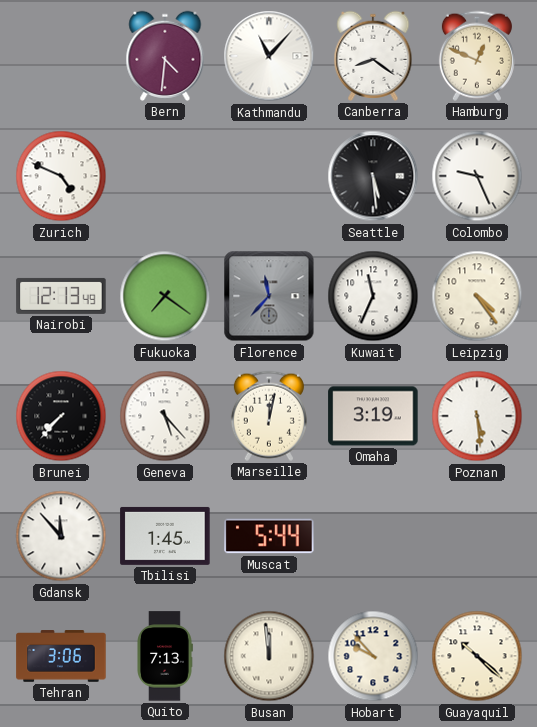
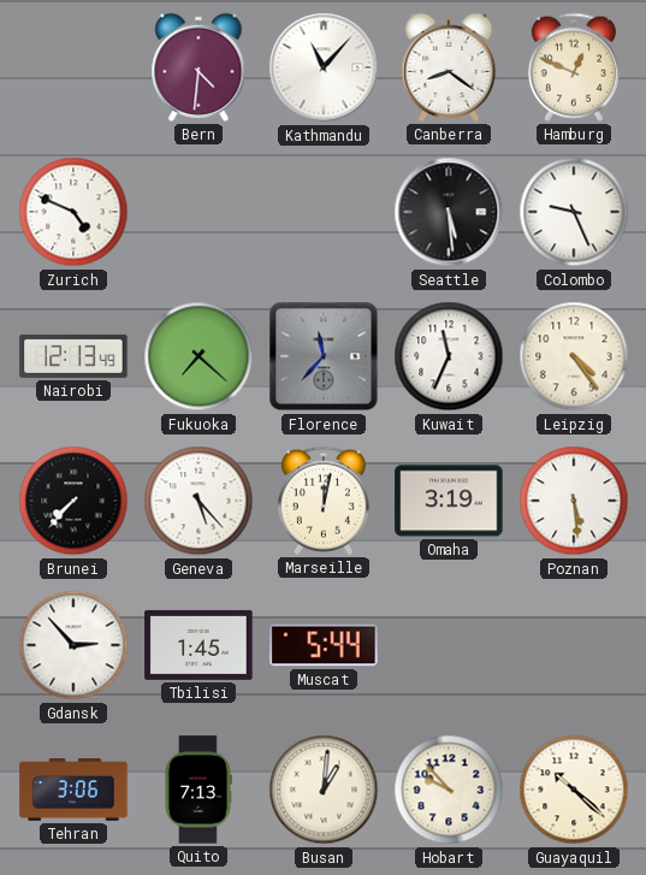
Fukuoka: 7:21 -> 7:22
Gdansk: 11:53 -> 2:53
Busan: 11:59 -> 1:01
